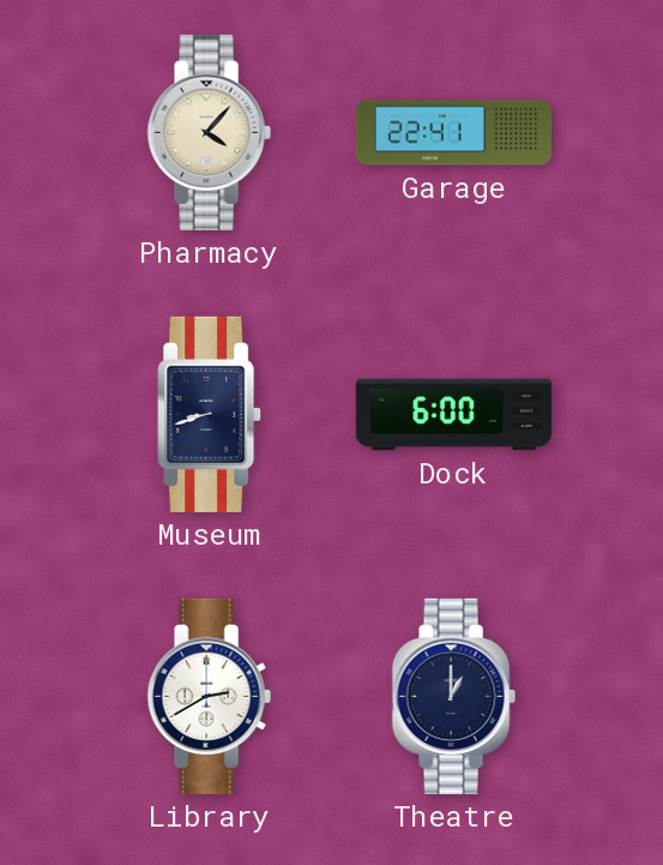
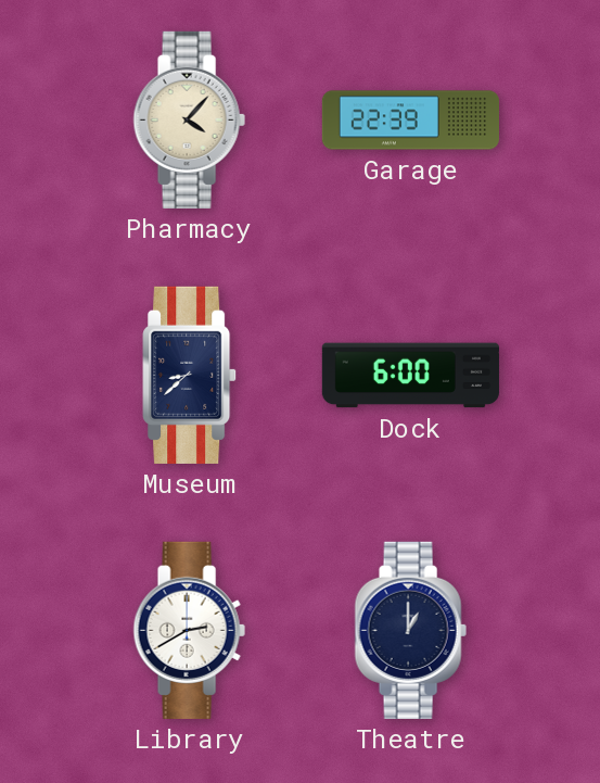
Garage: 22:41 -> 22:39
Museum: 8:42 -> 8:38
